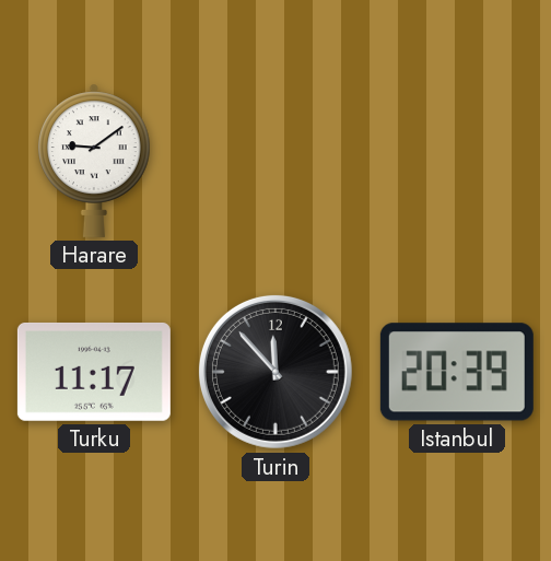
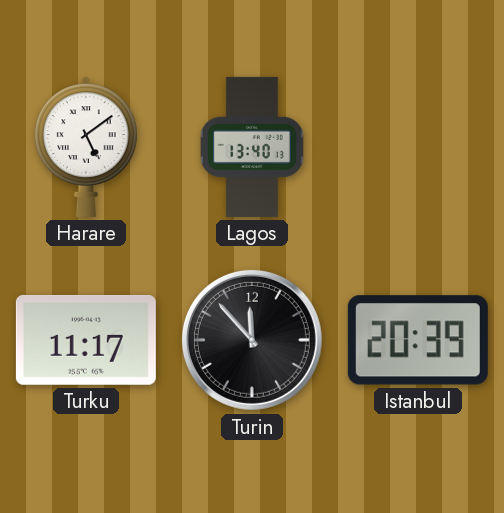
Harare: 9:09 -> 5:09
Lagos: none -> 13:40
